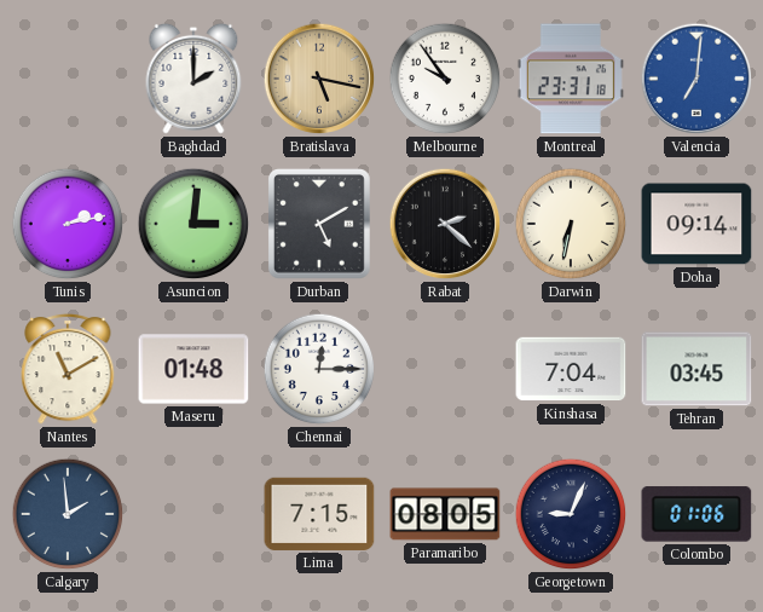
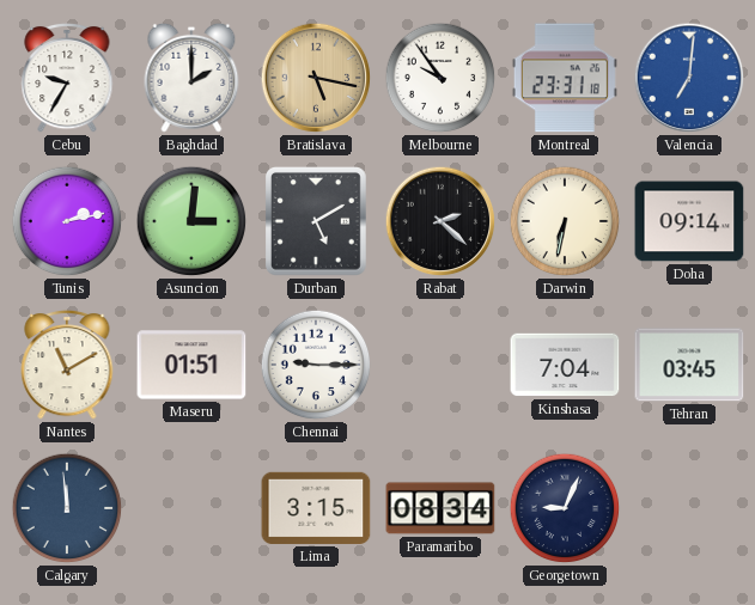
Cebu: none -> 9:35
Maseru: 01:48 -> 01:51
Chennai: 12:15 -> 9:15
Calgary: 1:59 -> 11:59
Lima: 7:15 -> 3:15
Paramaribo: 08:05 -> 08:34
Colombo: 01:06 -> none
